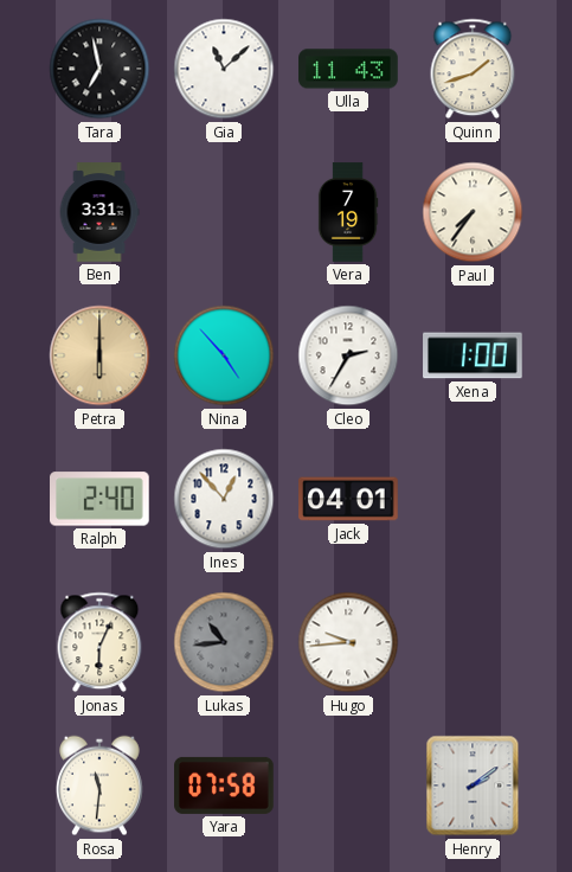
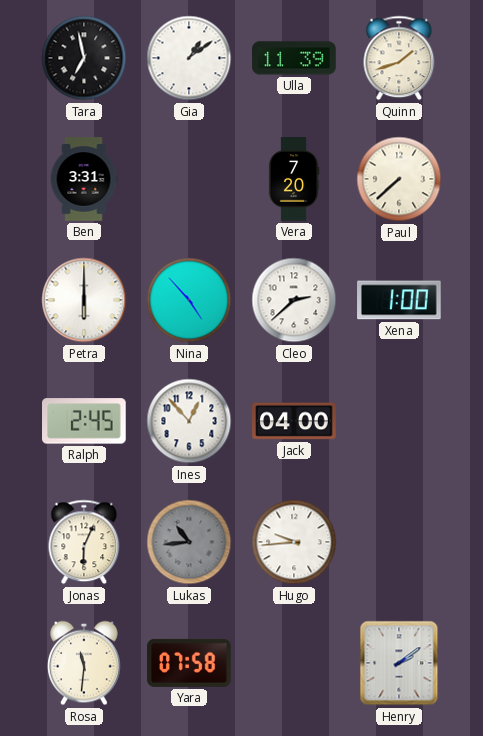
Gia: 11:08 -> 1:09
Ulla: 11:43 -> 11:39
Vera: 7:19 -> 7:20
Paul: 7:36 -> 7:38
Petra dial: champagne -> white
Cleo: 2:35 -> 2:38
Ralph: 2:40 -> 2:45
Jack: 04:01 -> 04:00
